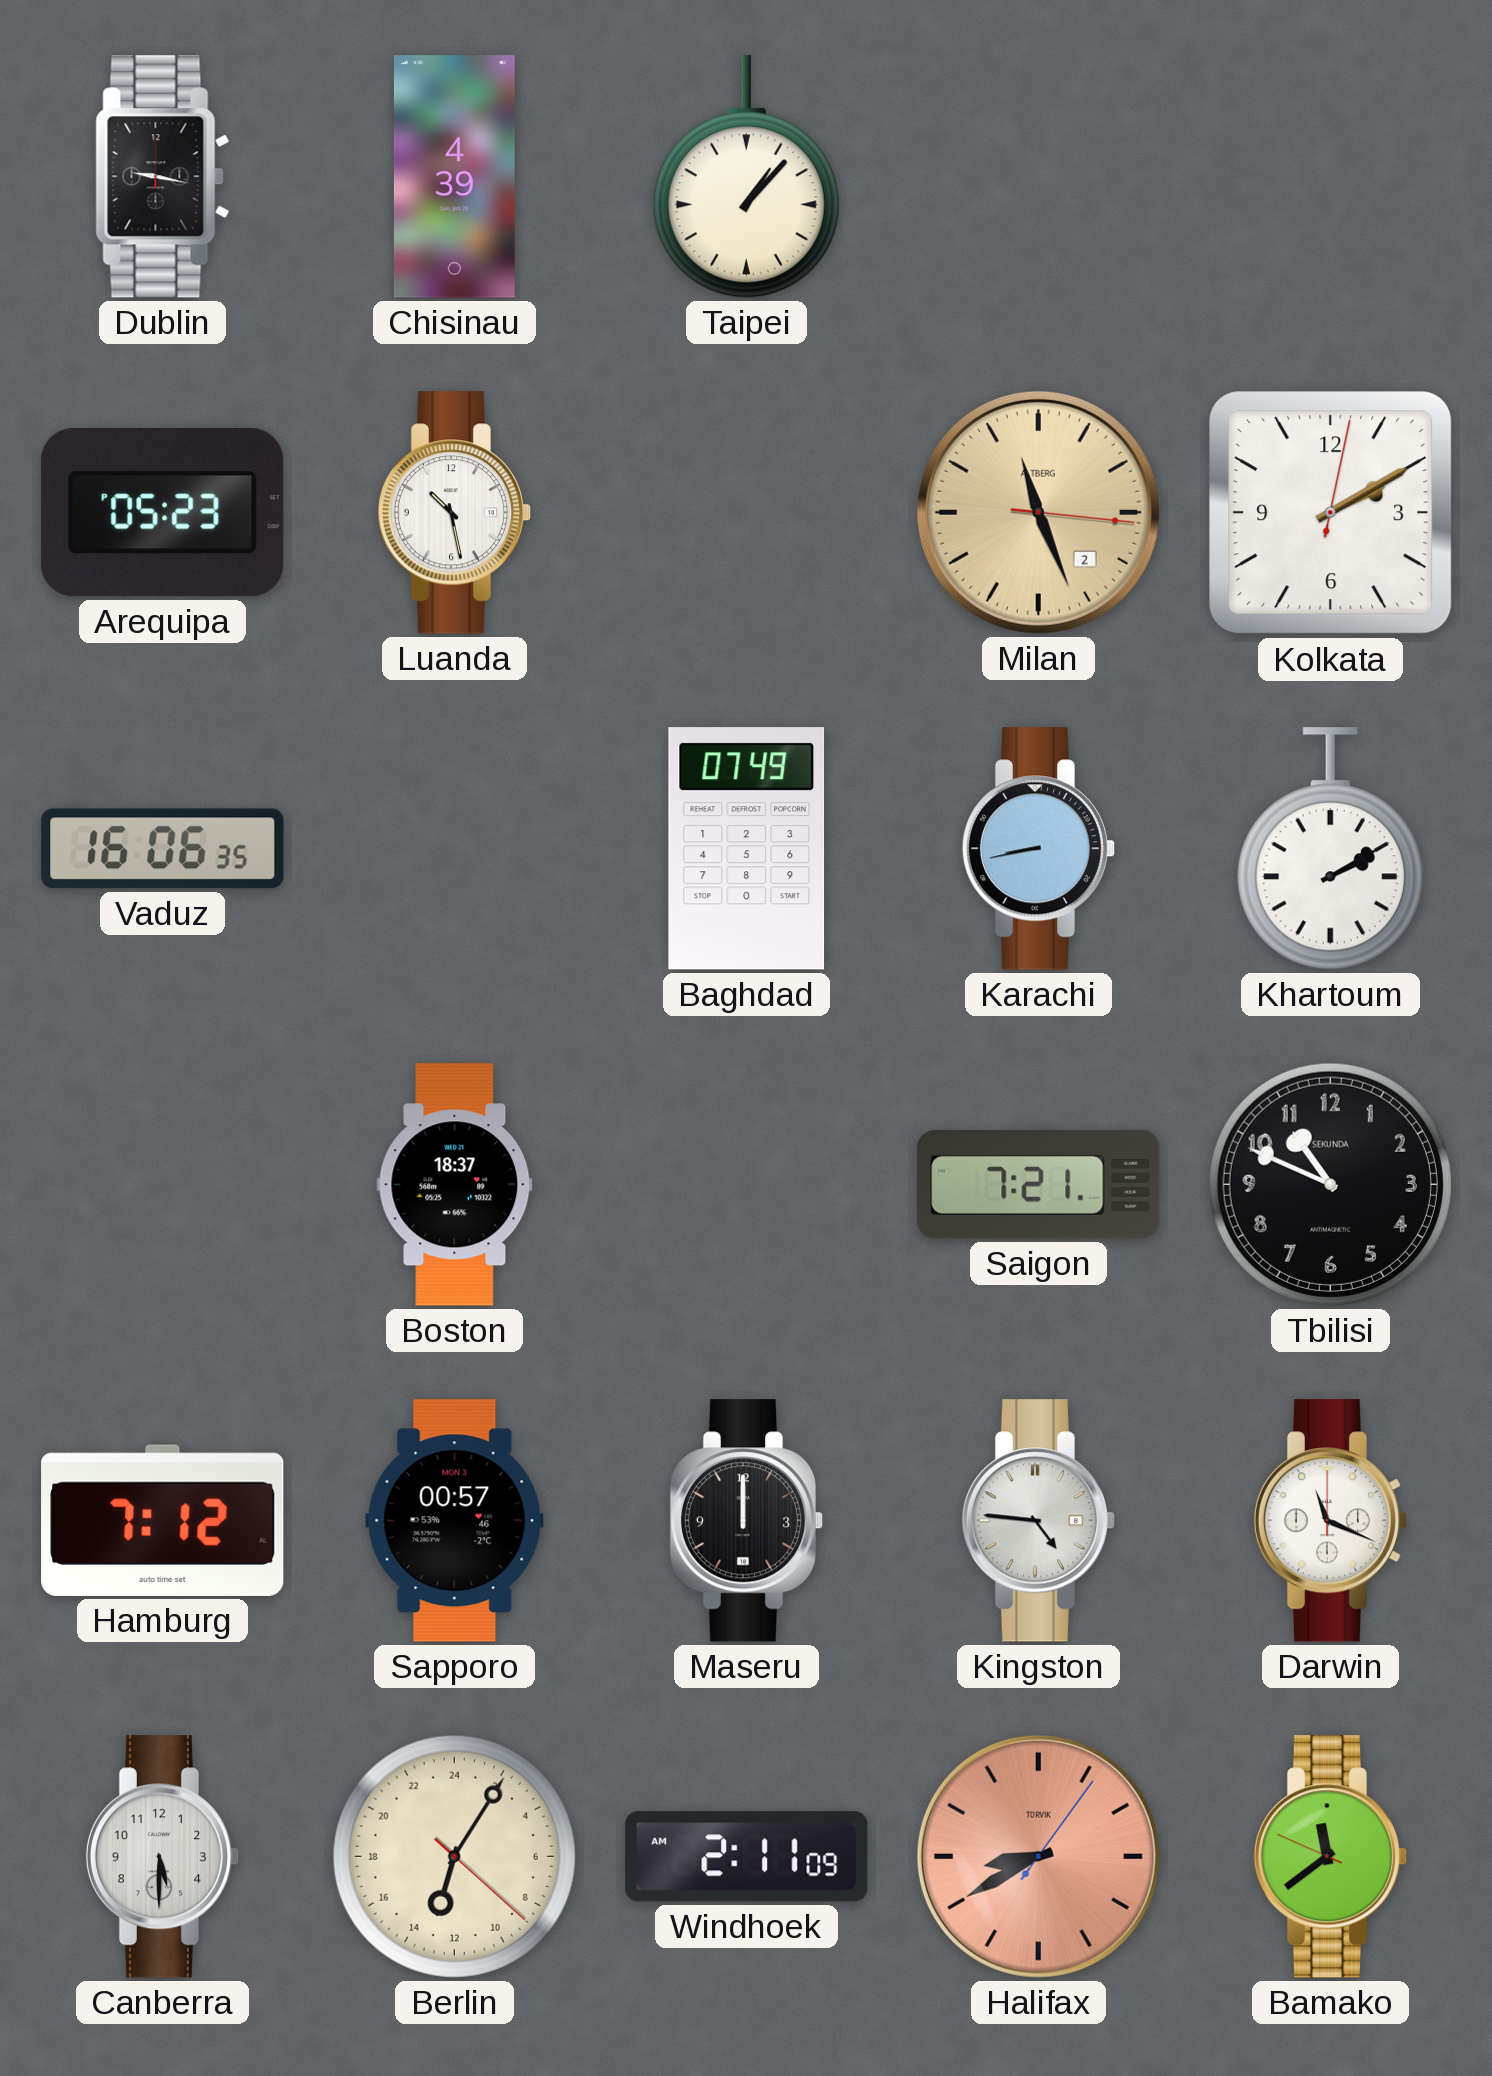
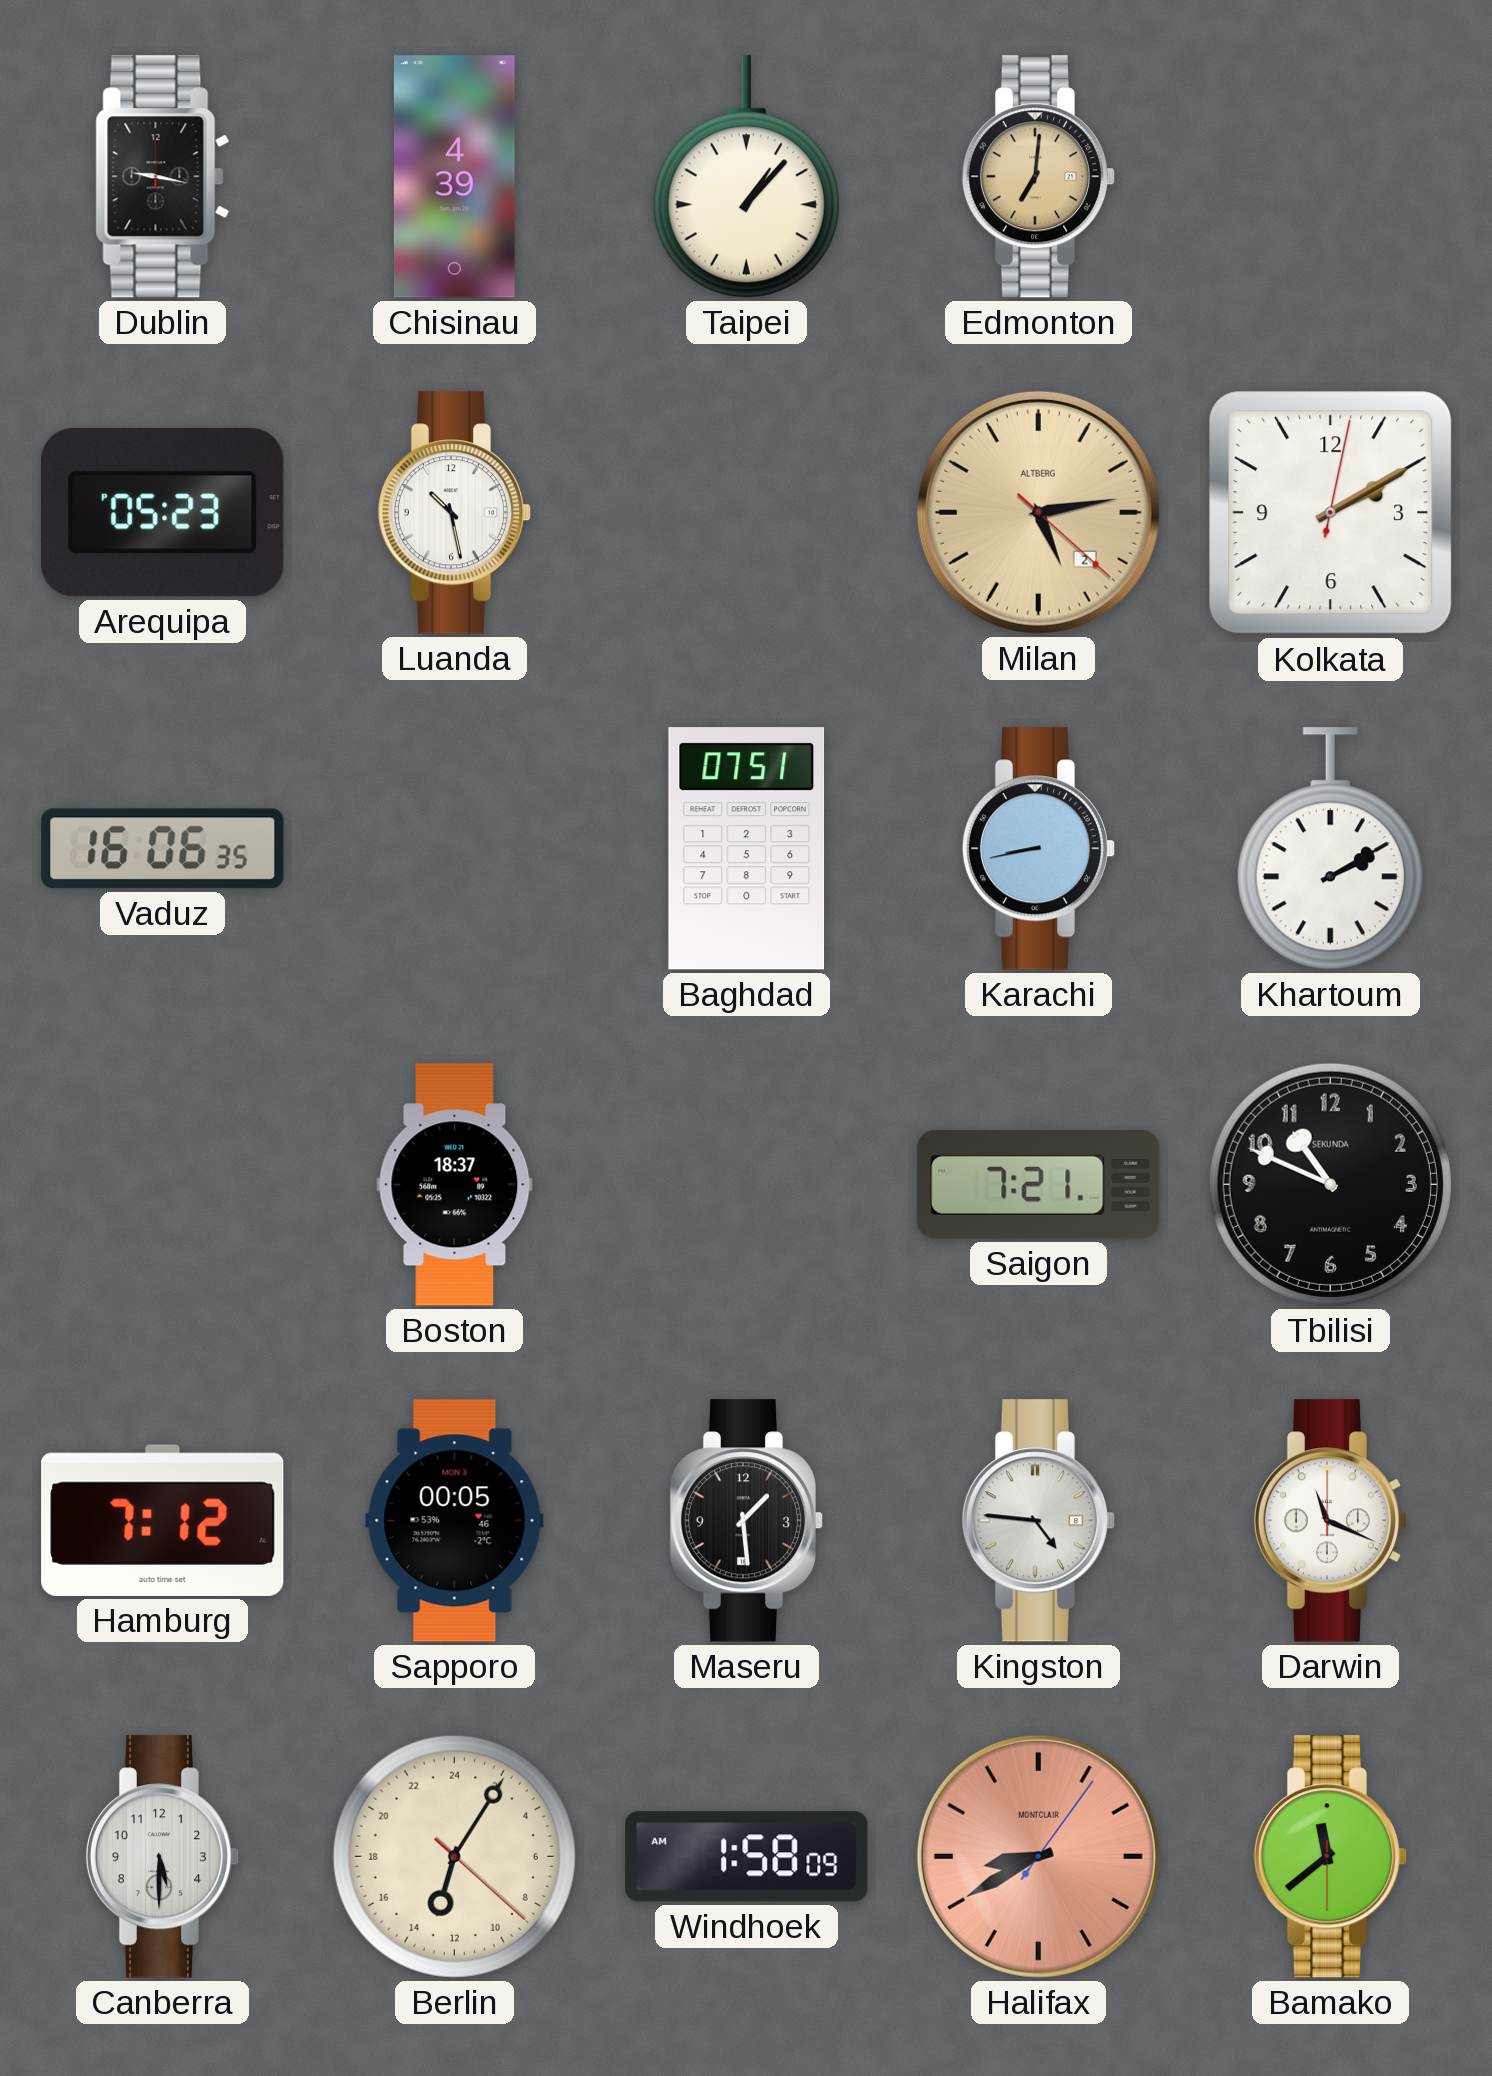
Edmonton: none -> 7:01
Milan: 11:26 -> 5:13
Baghdad: 07:49 -> 07:51
Sapporo: 00:57 -> 00:05
Maseru: 12:00 -> 1:29
Windhoek: 2:11 -> 1:58
Halifax brand: TORVIK -> MONTCLAIR
Bamako: 11:38:49 -> 11:38:30
